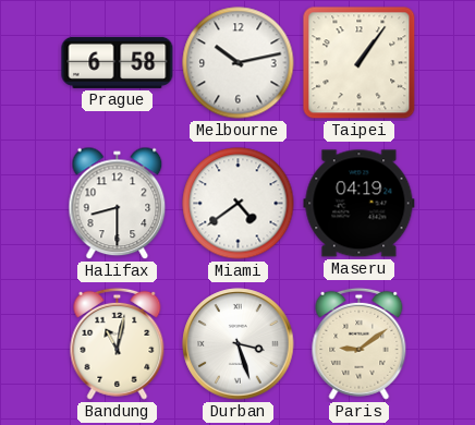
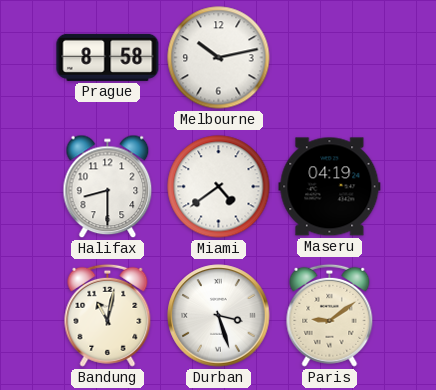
Prague: 6:58 -> 8:58
Taipei: 1:06 -> none
